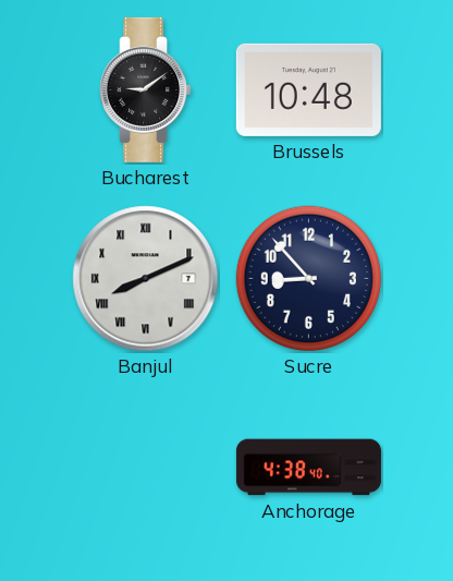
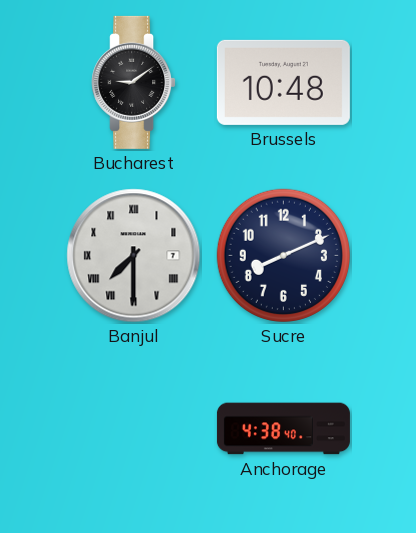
Banjul: 8:11 -> 7:30
Sucre: 8:53 -> 8:11
